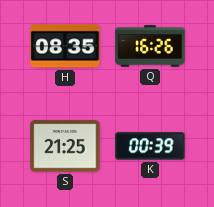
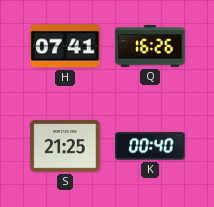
H: 08:35 -> 07:41
K: 00:39 -> 00:40
